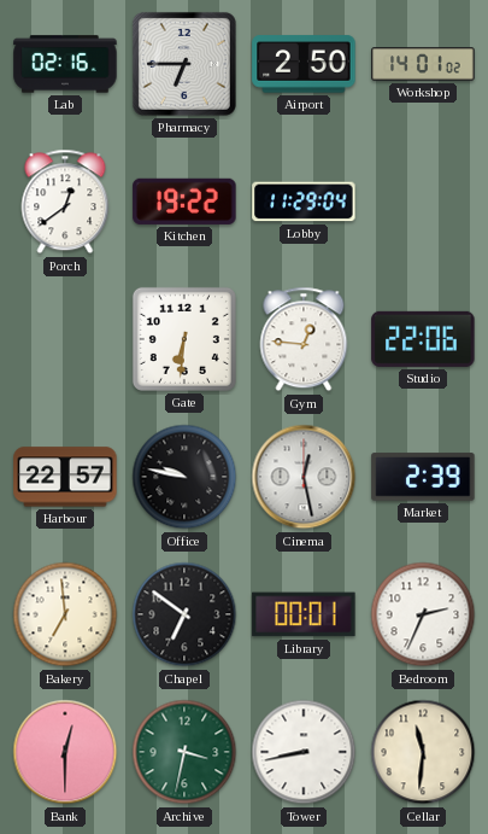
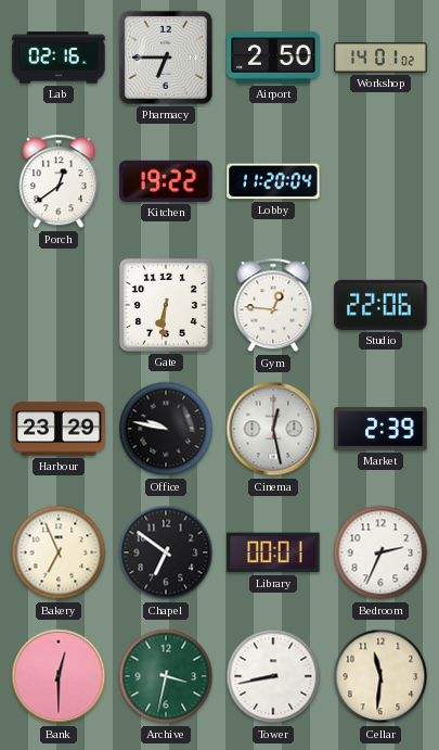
Lobby: 11:29 -> 11:20
Harbour: 22:57 -> 23:29
Bakery: 6:59 -> 6:56
